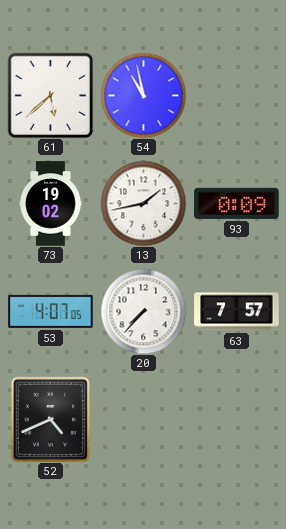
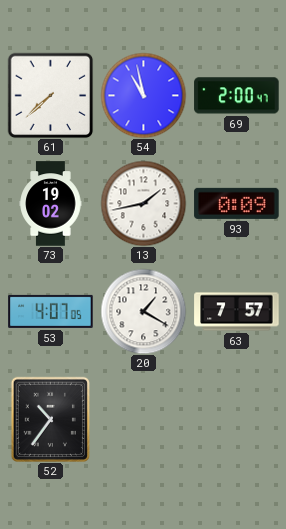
61: 5:38 -> 7:38
69: none -> 2:00
20: 7:37 -> 1:20
52: 4:41 -> 10:36
